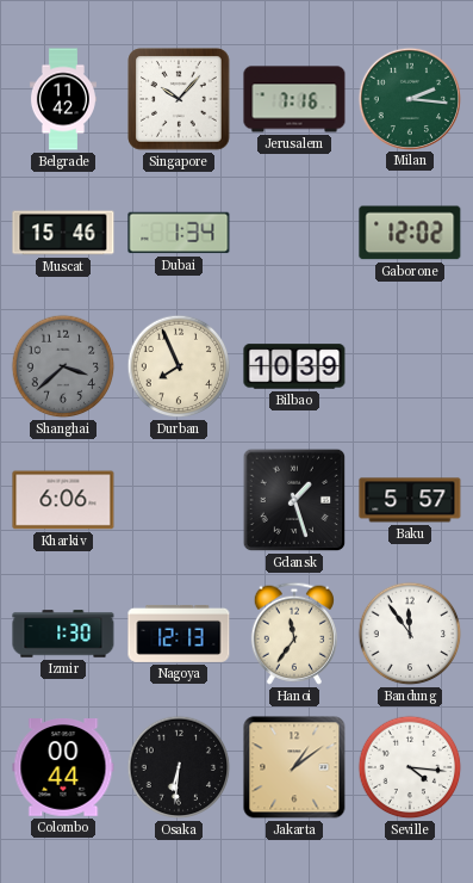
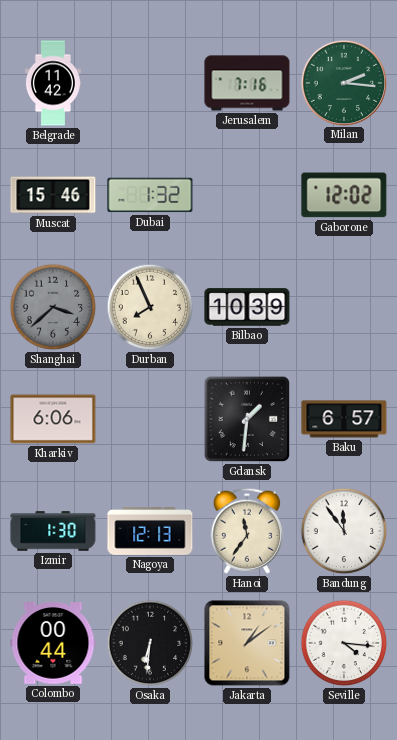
Singapore: 10:07 -> none
Dubai: 1:34 -> 1:32
Gdansk: 1:27 -> 1:31
Baku: 5:57 -> 6:57
